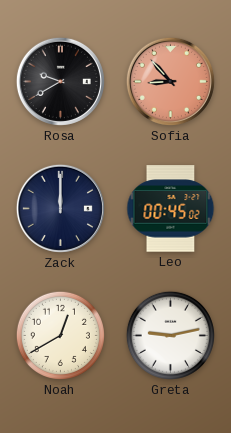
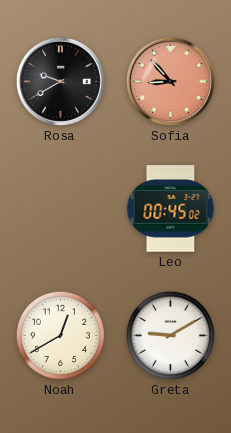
Zack: 12:00 -> none
Greta: 9:13 -> 9:10
